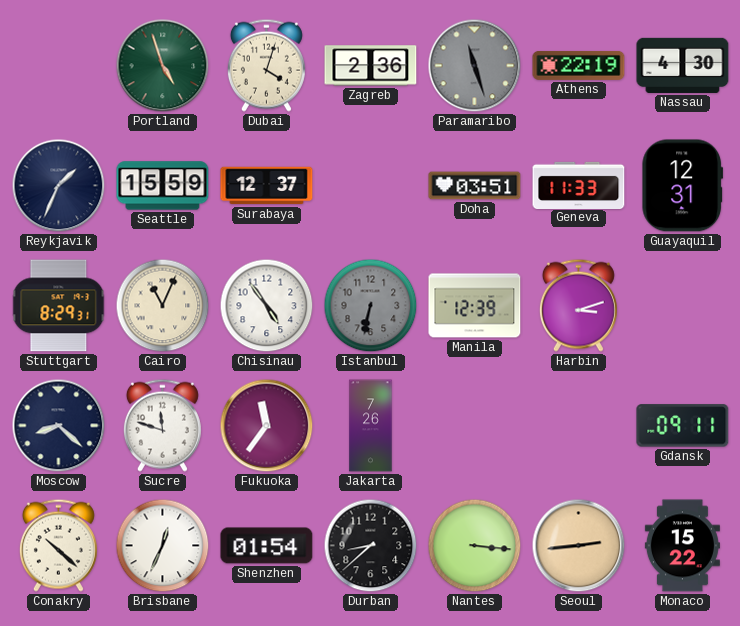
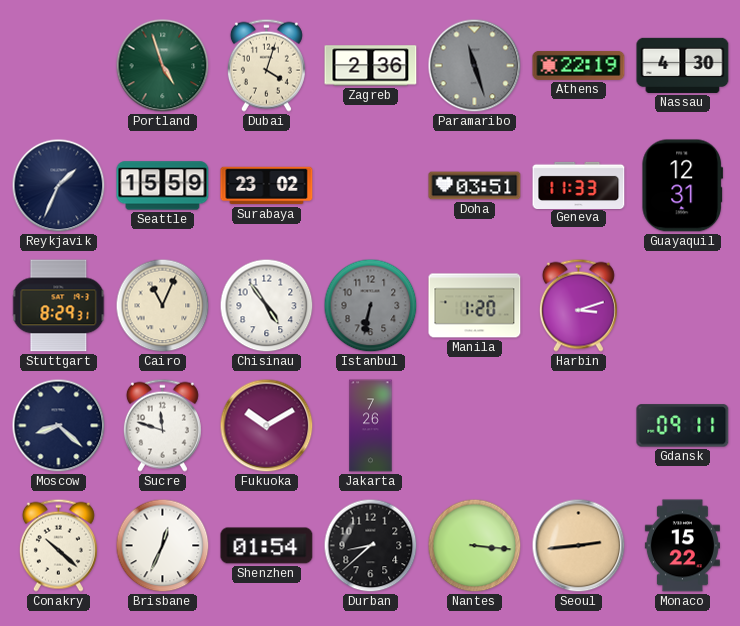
Surabaya: 12:37 -> 23:02
Manila: 12:39 -> 1:20
Fukuoka: 11:36 -> 10:10
